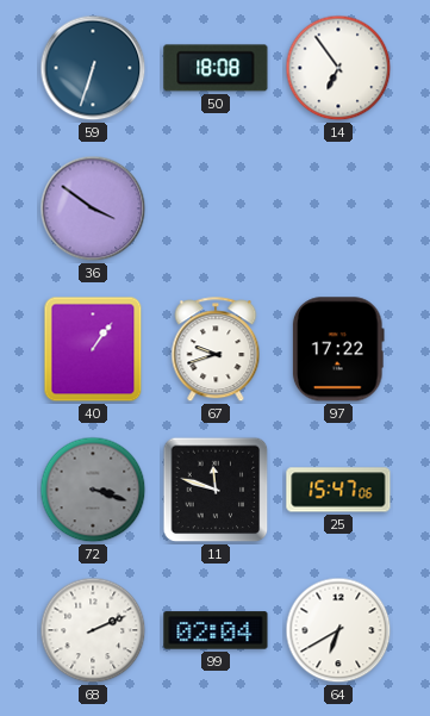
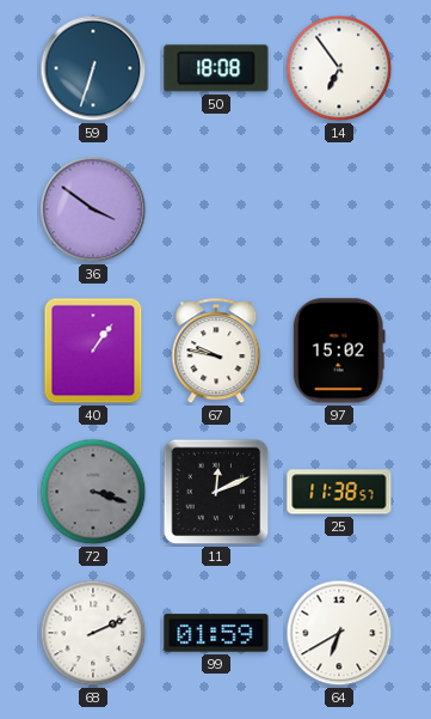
67: 9:42 -> 9:47
97: 17:22 -> 15:02
11: 11:48 -> 12:11
25: 15:47 -> 11:38
99: 02:04 -> 01:59
